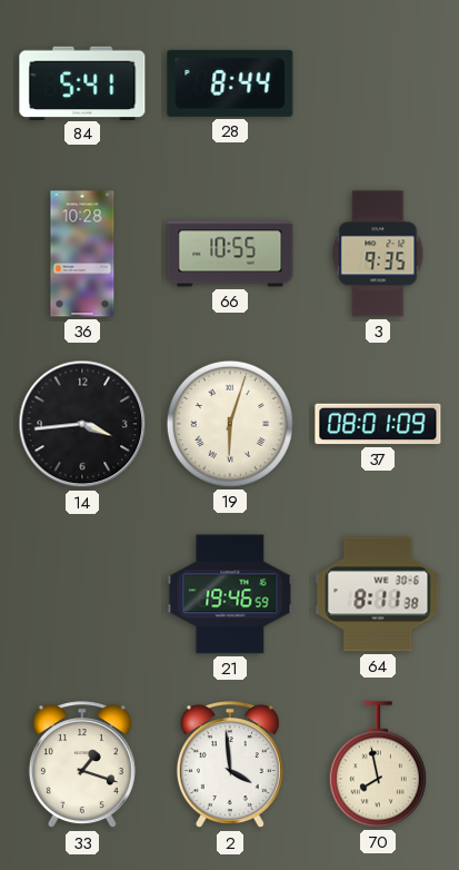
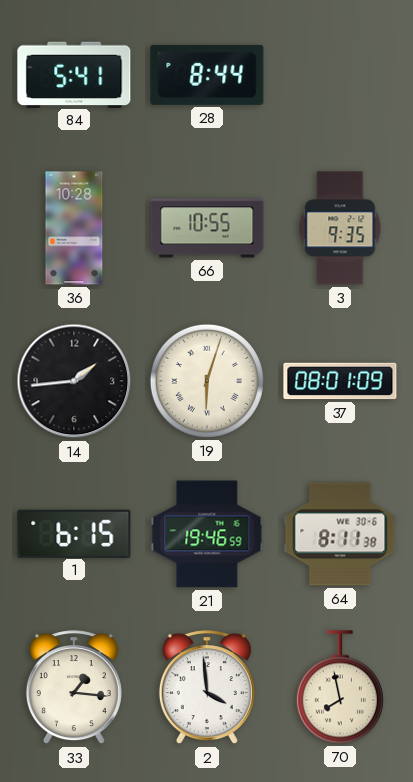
14: 3:44 -> 1:44
1: none -> 6:15
33: 1:18 -> 1:16
